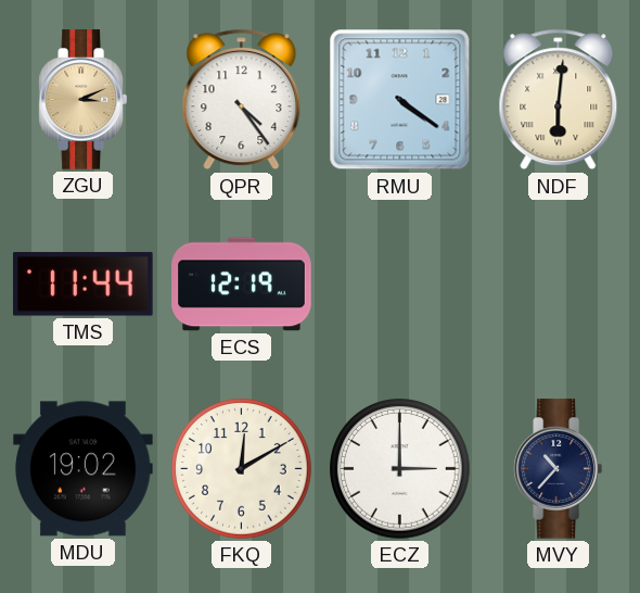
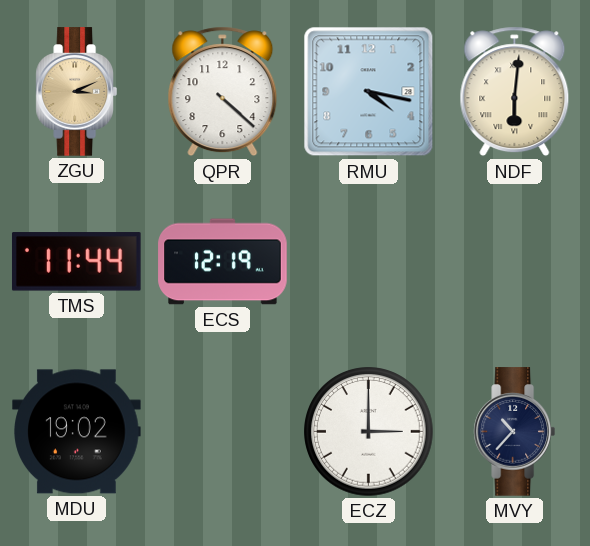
QPR: 4:24 -> 4:22
RMU: 4:21 -> 4:17
FKQ: 12:10 -> none
